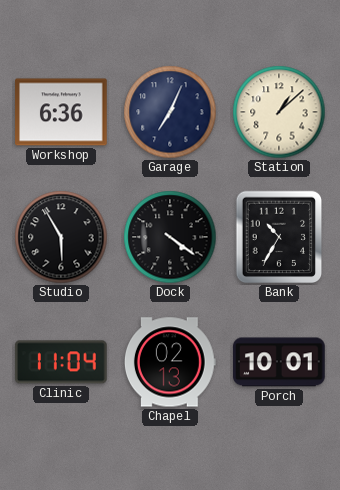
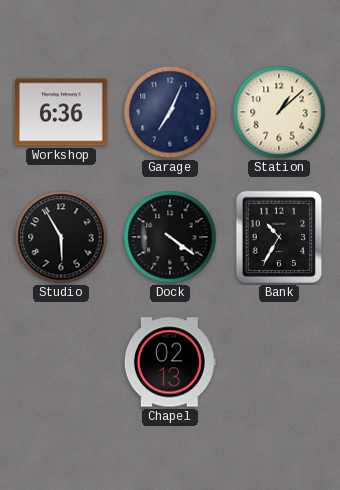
Clinic: 11:04 -> none
Porch: 10:01 -> none
